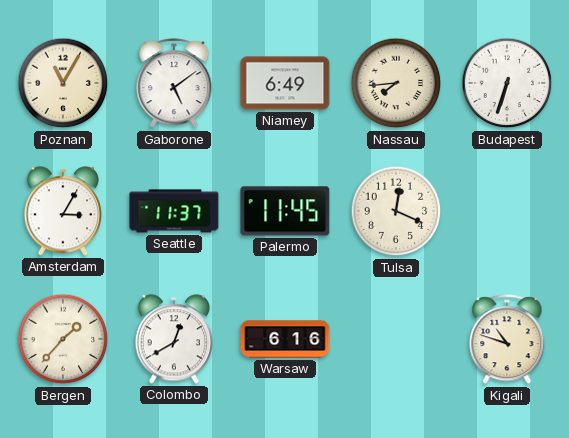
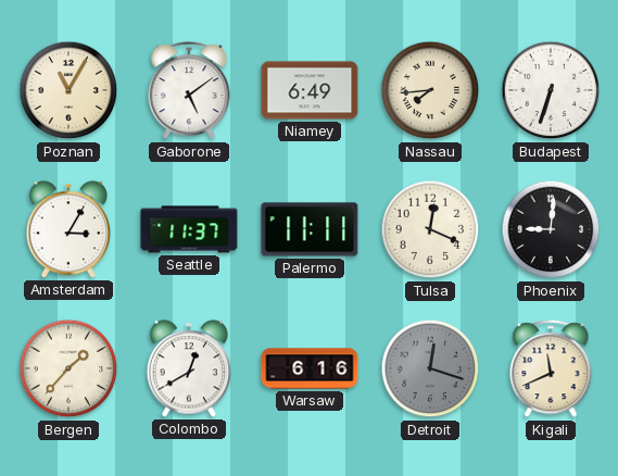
Palermo: 11:45 -> 11:11
Phoenix: none -> 9:01
Detroit: none -> 12:18
Kigali: 10:48 -> 11:41
